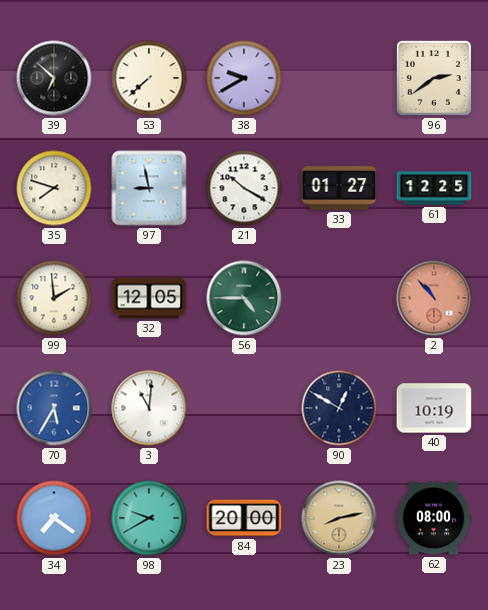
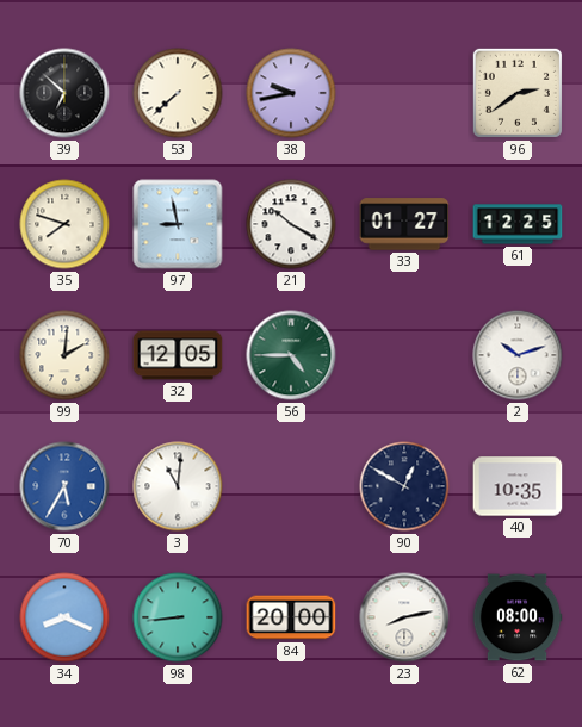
38: 9:40 -> 9:43
99: 1:59 -> 2:01
2: 10:53 -> 10:12
2 dial: salmon -> white
40: 10:19 -> 10:35
34: 7:21 -> 8:19
98: 9:40 -> 8:44
23 dial: champagne -> white
